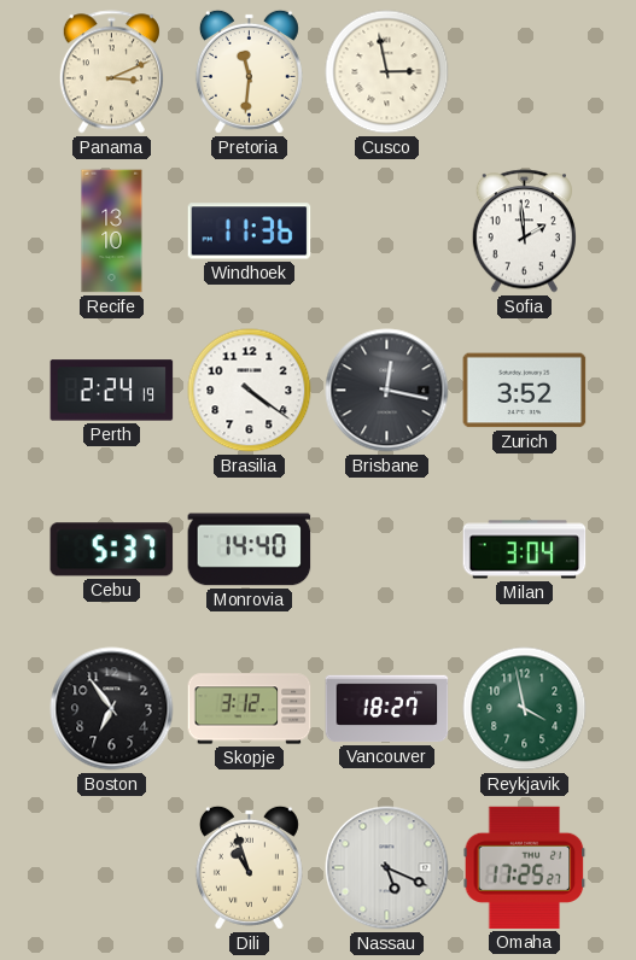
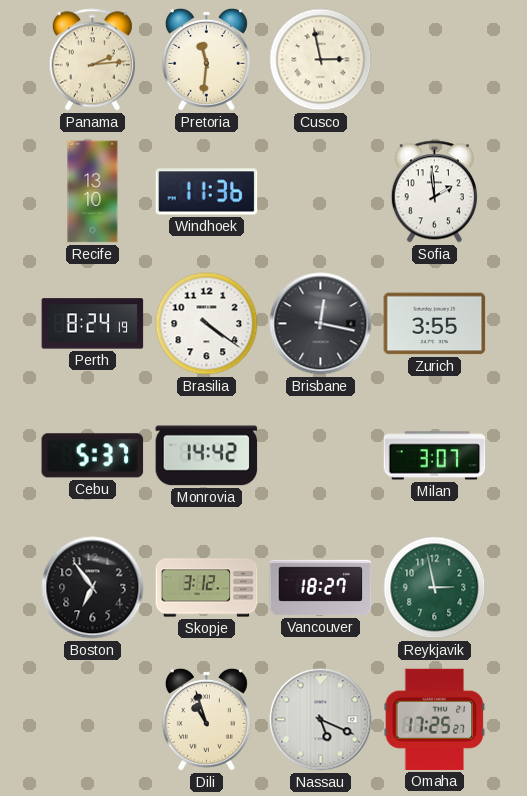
Panama: 3:11 -> 2:14
Perth: 2:24 -> 8:24
Zurich: 3:52 -> 3:55
Monrovia: 14:40 -> 14:42
Milan: 3:04 -> 3:07
Reykjavik: 3:58 -> 2:58
